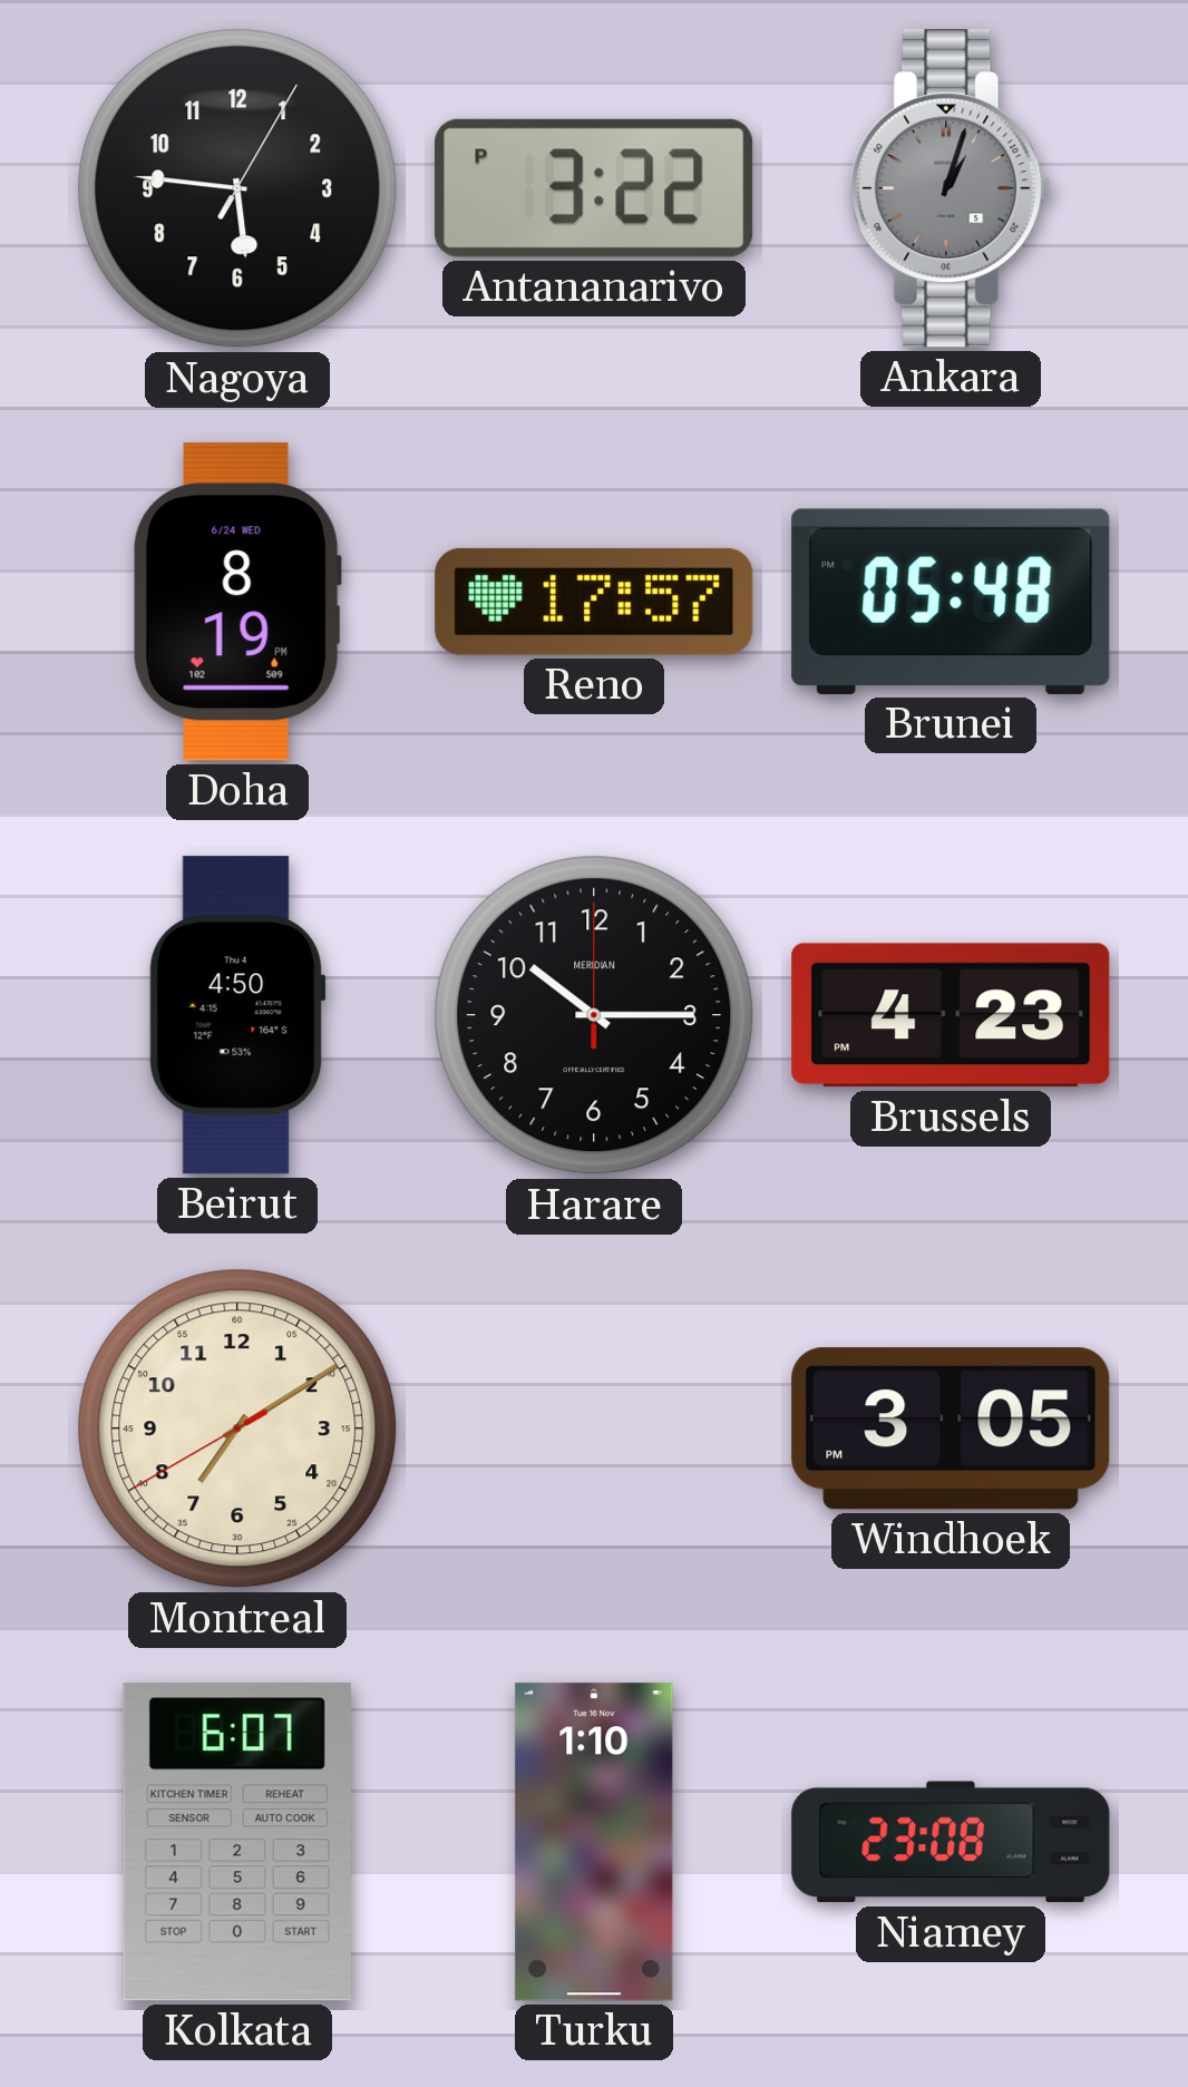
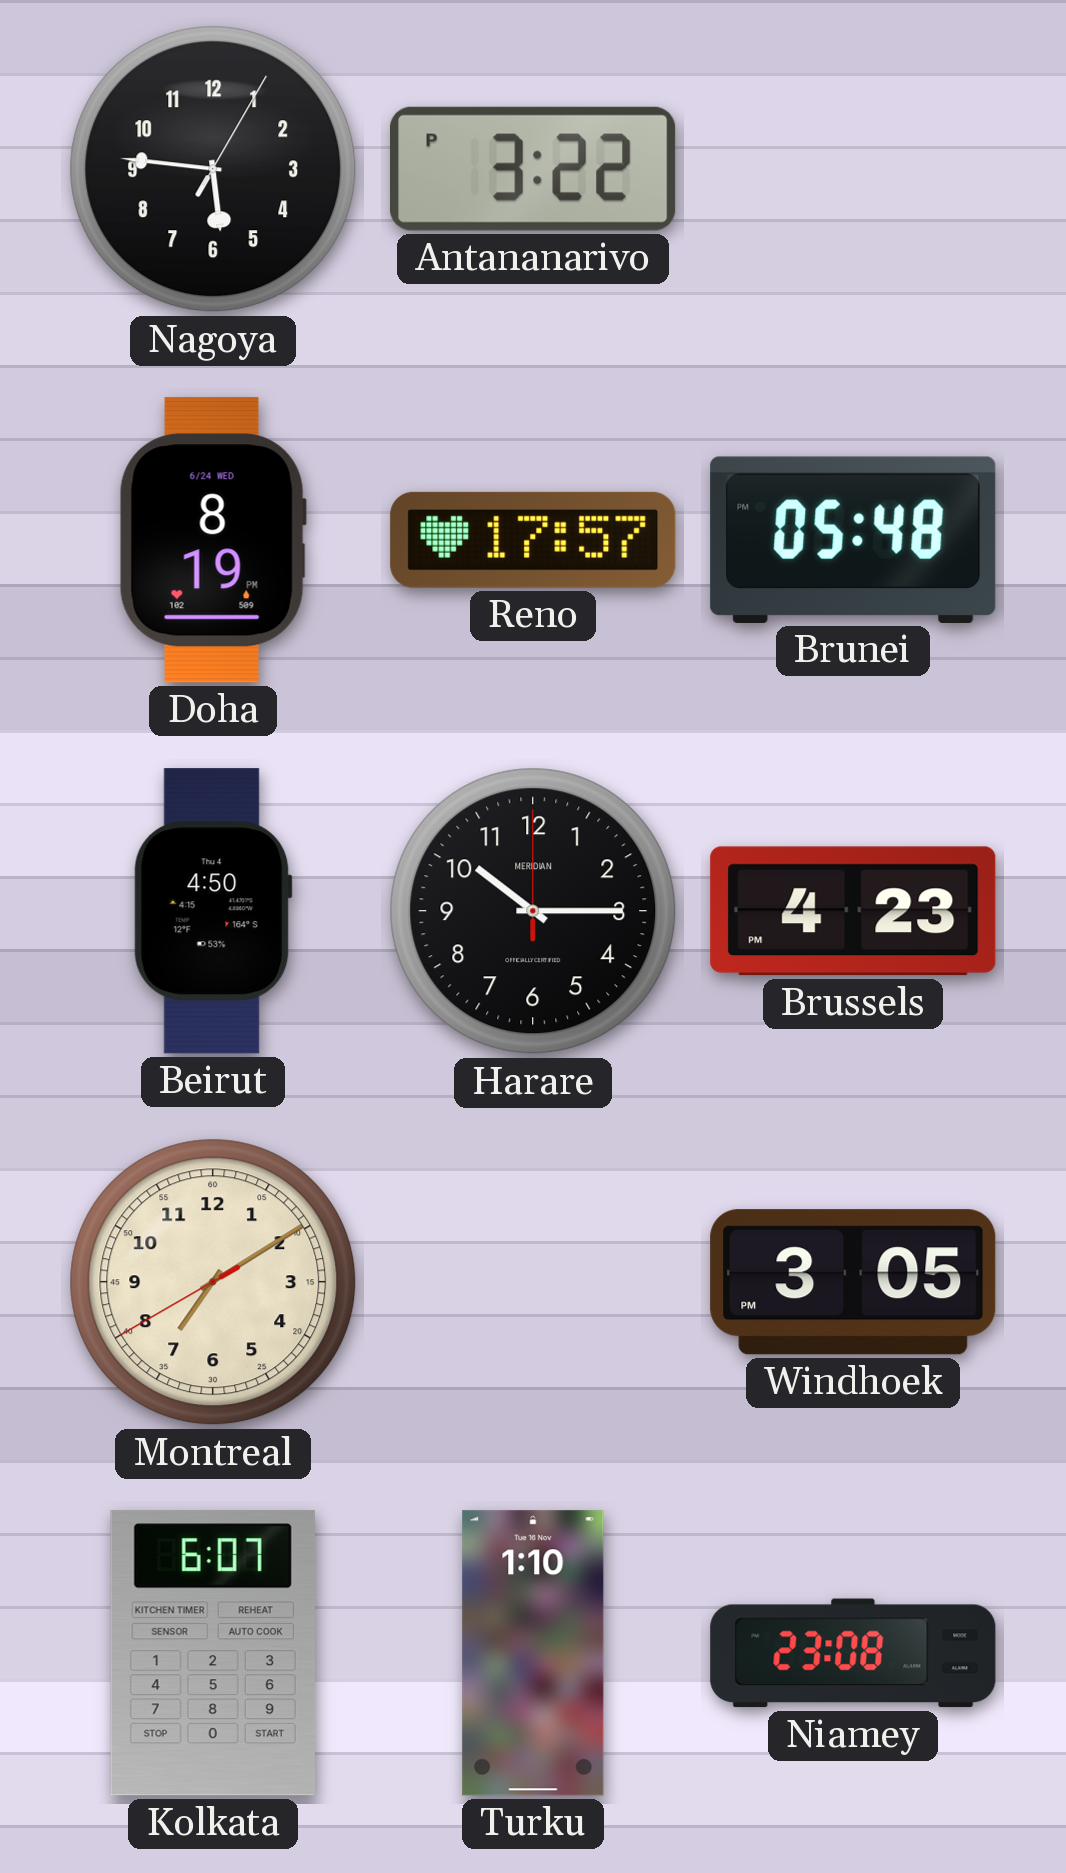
Ankara: 1:03 -> none
